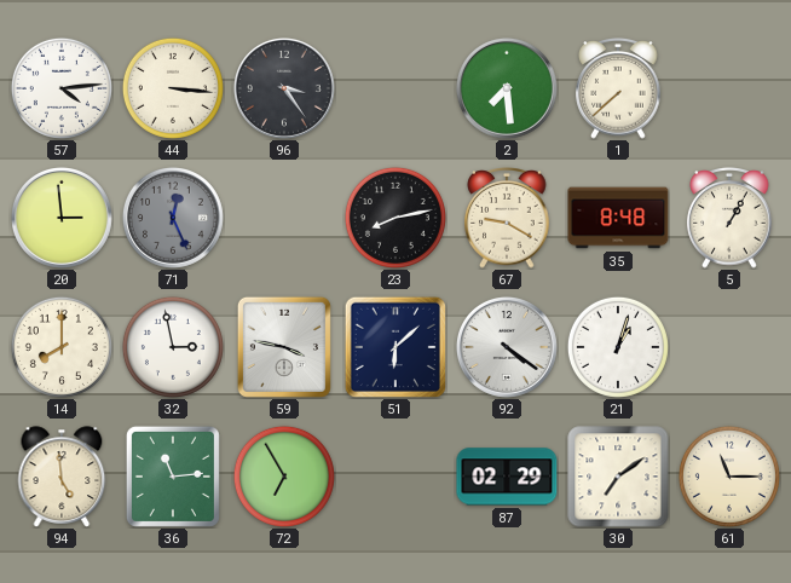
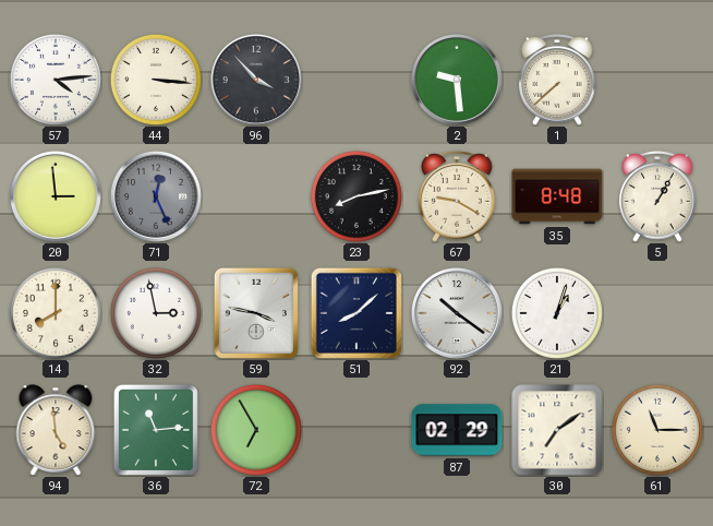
96: 3:24 -> 3:53
2: 7:29 -> 9:29
51: 6:08 -> 8:08
92: 4:21 -> 10:21
